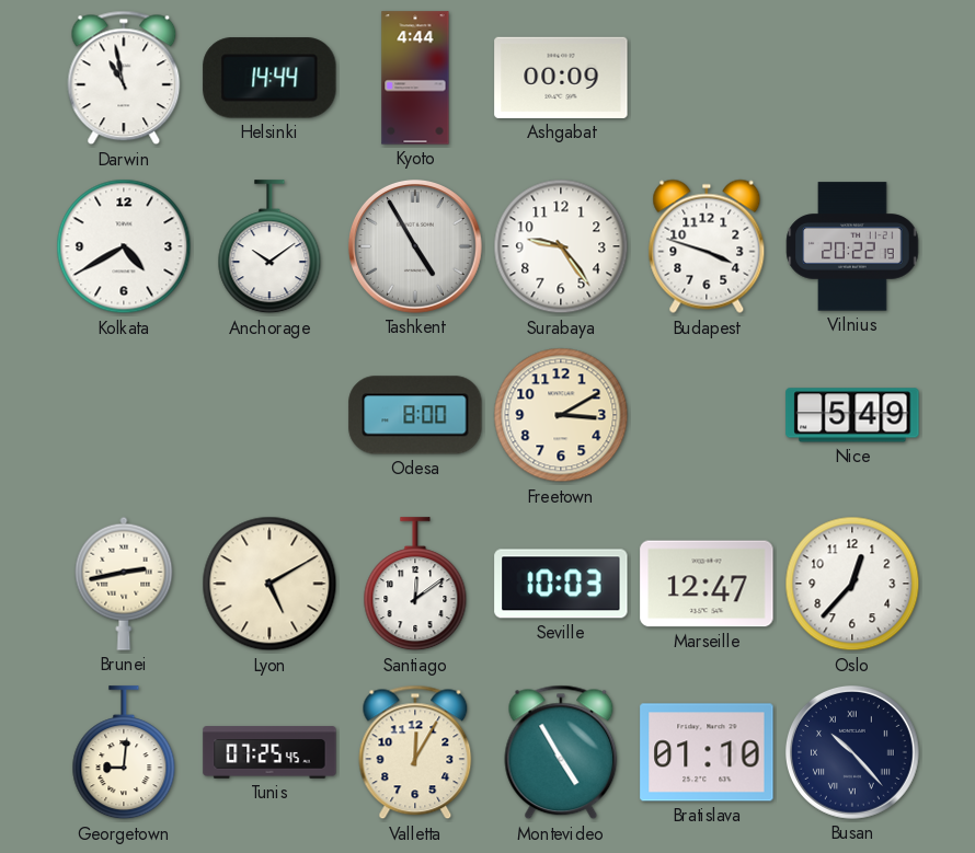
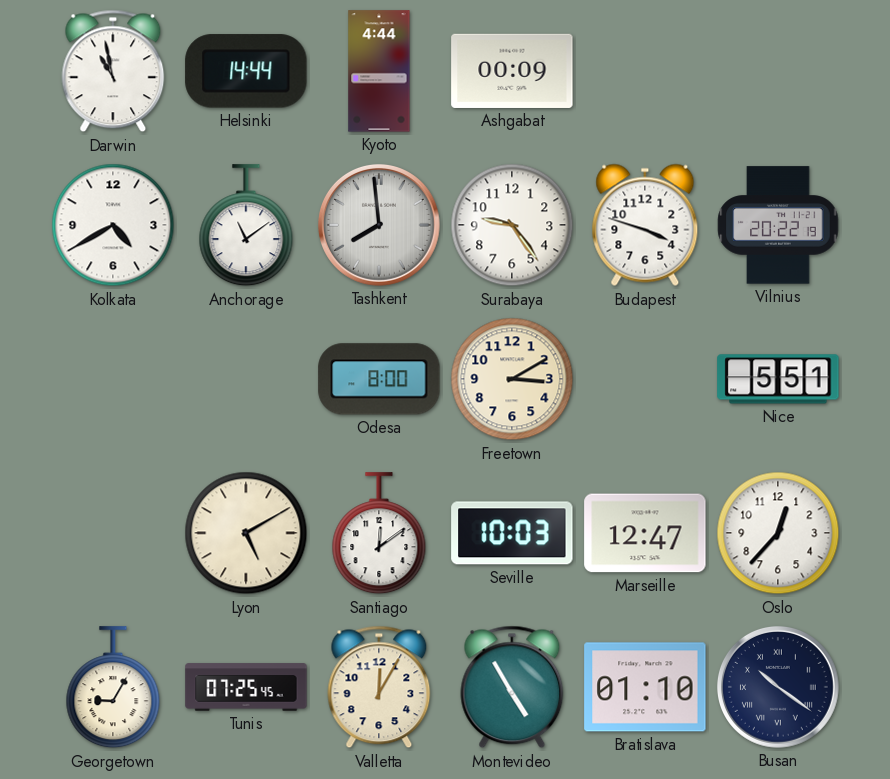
Anchorage: 10:09 -> 11:09
Tashkent: 4:55 -> 7:59
Nice: 5:49 -> 5:51
Brunei: 2:43 -> none
Georgetown: 9:01 -> 9:05
Busan: 10:23 -> 10:21
